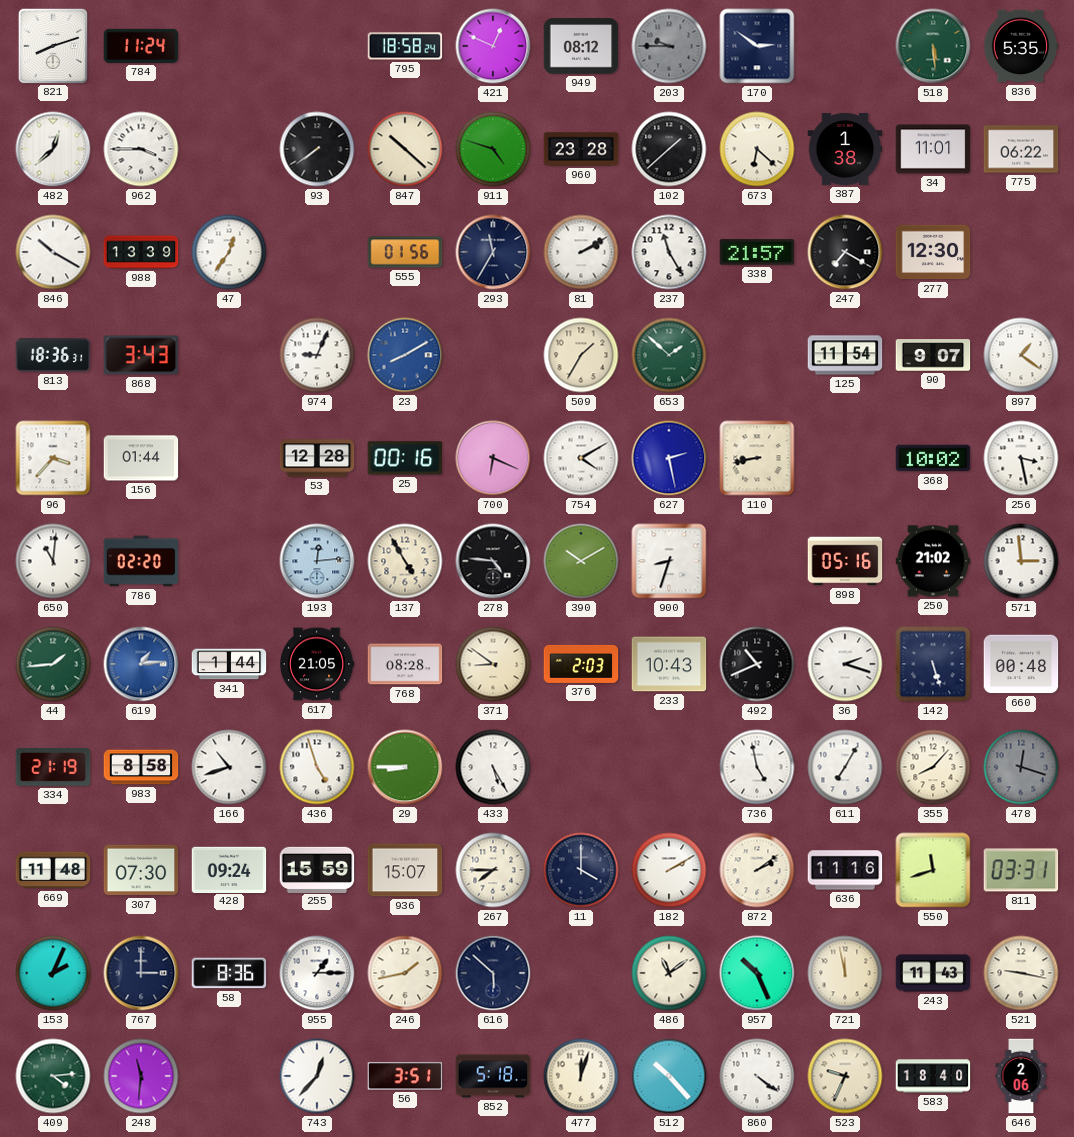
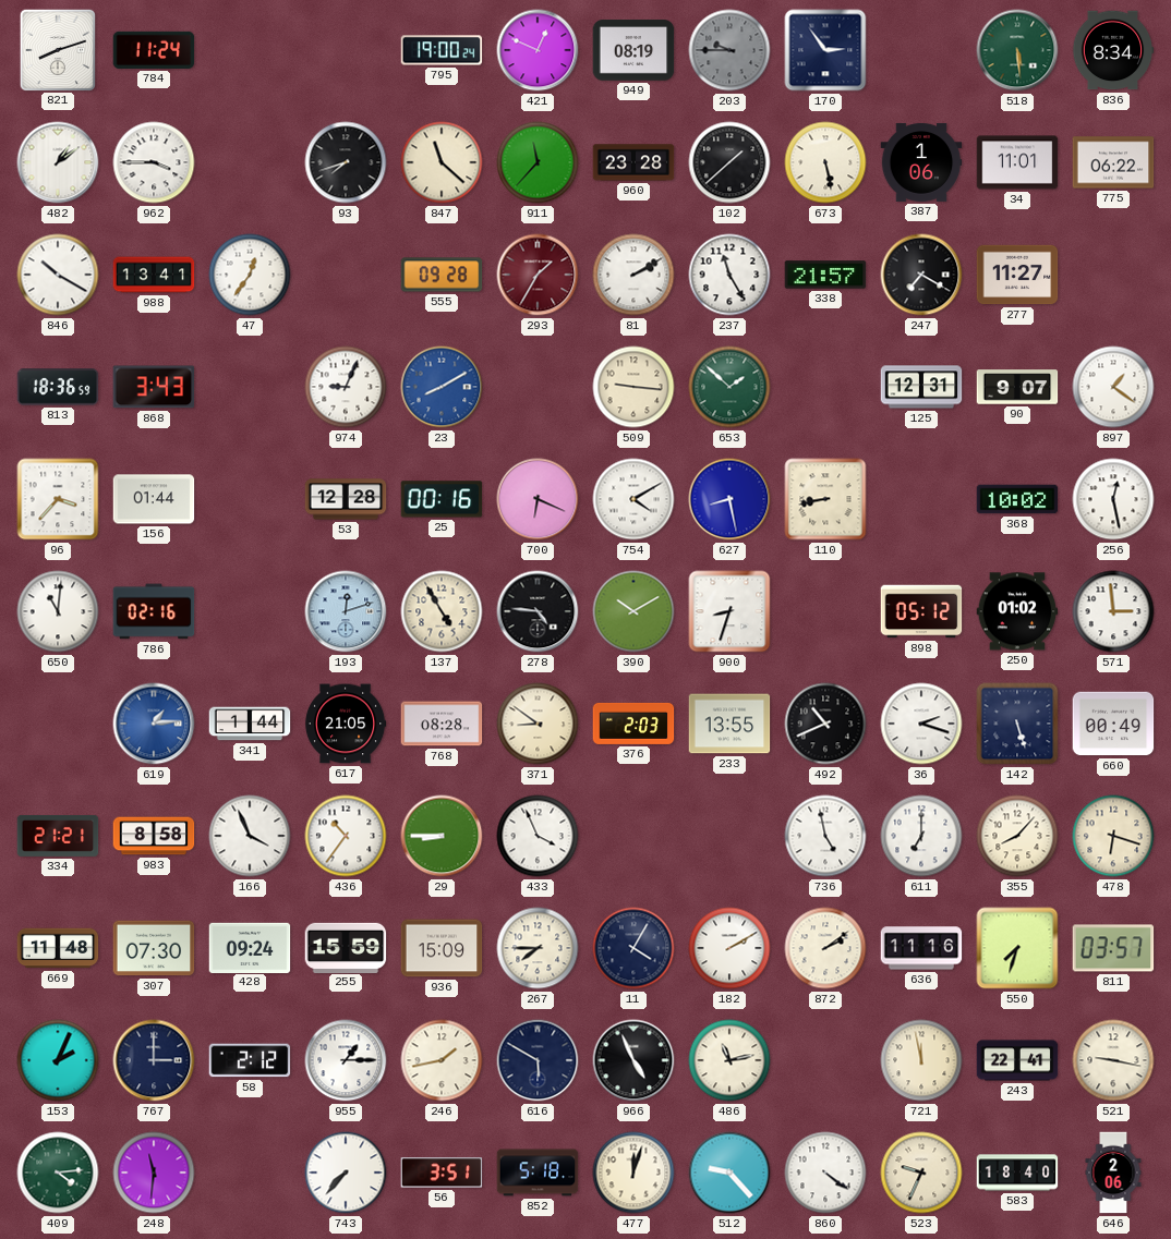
795: 18:58 -> 19:00
949: 08:12 -> 08:19
170: 2:51 -> 2:54
836: 5:35 -> 8:34
482: 12:38 -> 1:09
93: 7:39 -> 7:42
847: 10:22 -> 11:22
911: 4:48 -> 11:37
673: 6:22 -> 5:28
387: 1:38 -> 1:06
988: 13:39 -> 13:41
555: 01:56 -> 09:28
293: 11:35 -> 1:35
293 dial: navy -> burgundy
277: 12:30 -> 11:27
813: 18:36:31 -> 18:36:59
509: 1:35 -> 9:16
125: 11:54 -> 12:31
627: 2:28 -> 8:28
256: 3:28 -> 12:28
786: 02:20 -> 02:16
193: 12:14 -> 12:12
898: 05:16 -> 05:12
250: 21:02 -> 01:02
44: 1:44 -> none
233: 10:43 -> 13:55
660: 00:48 -> 00:49
334: 21:19 -> 21:21
166: 10:42 -> 3:56
436: 4:57 -> 10:36
433: 5:25 -> 3:56
611: 7:05 -> 7:00
478: 12:18 -> 6:18
478 dial: grey -> cream
936: 15:07 -> 15:09
11: 4:00 -> 4:05
550: 11:42 -> 7:33
811: 03:31 -> 03:57
58: 8:36 -> 2:12
616: 5:52 -> 5:50
966: none -> 4:56
486: 11:09 -> 11:13
957: 10:26 -> none
243: 11:43 -> 22:41
743: 12:37 -> 7:37
512: 10:23 -> 9:23
